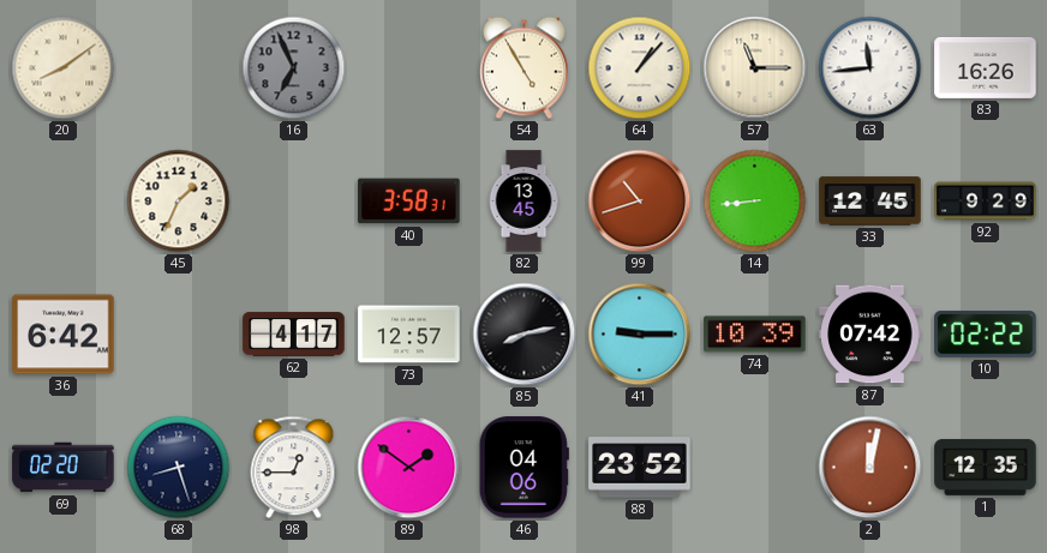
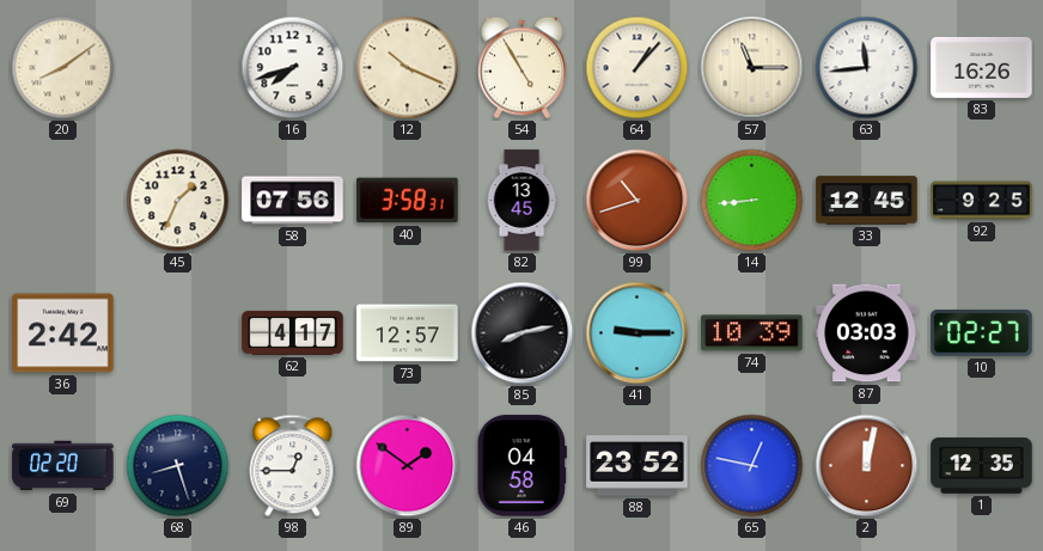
16: 6:56 -> 7:42
16 dial: grey -> white
12: none -> 10:19
58: none -> 07:56
92: 9:29 -> 9:25
36: 6:42 -> 2:42
87: 07:42 -> 03:03
10: 02:22 -> 02:27
46: 04:06 -> 04:58
65: none -> 12:47
